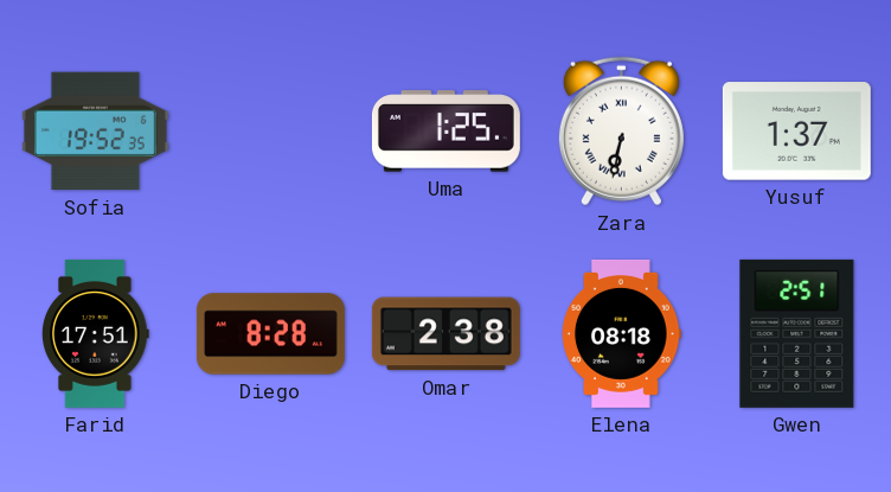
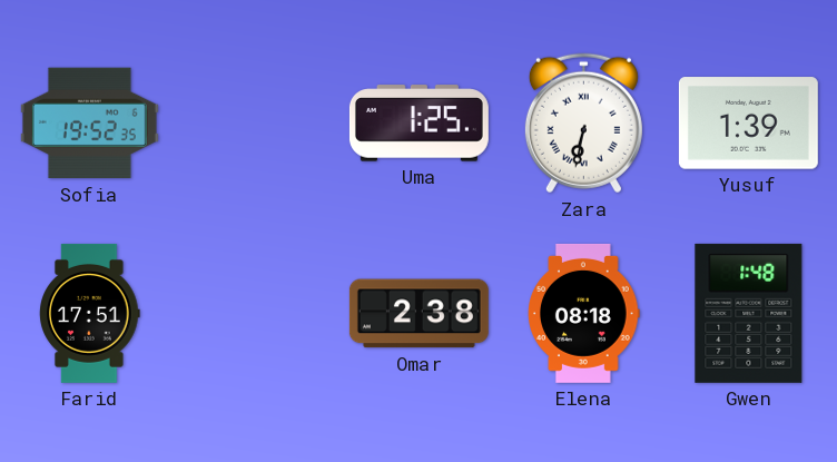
Yusuf: 1:37 -> 1:39
Diego: 8:28 -> none
Gwen: 2:51 -> 1:48
